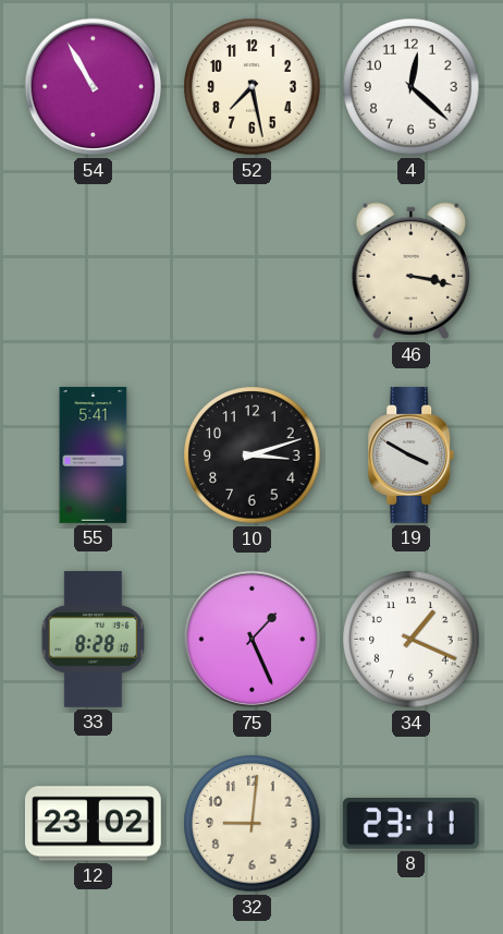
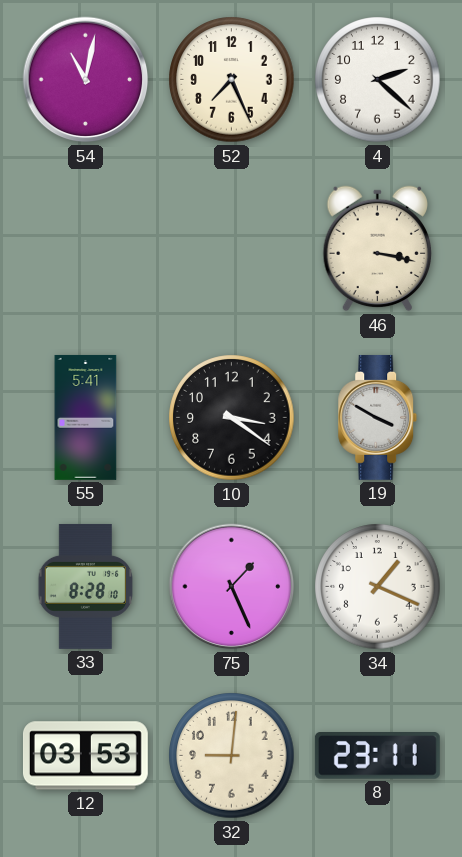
54: 10:55 -> 11:02
52: 7:28 -> 7:26
4: 12:22 -> 2:22
10: 3:12 -> 3:21
12: 23:02 -> 03:53
